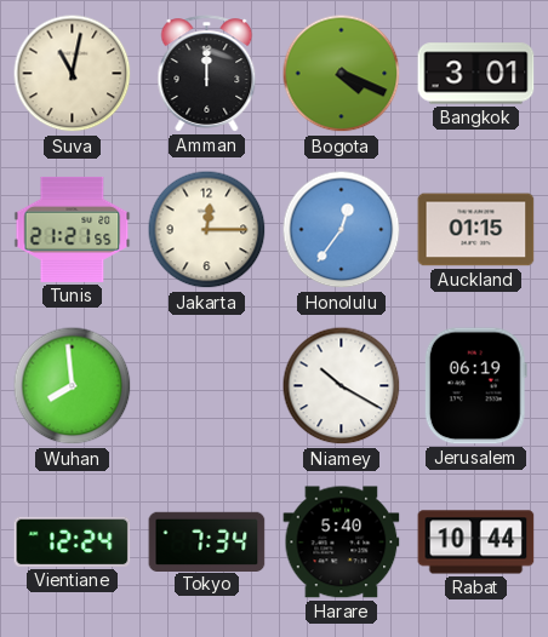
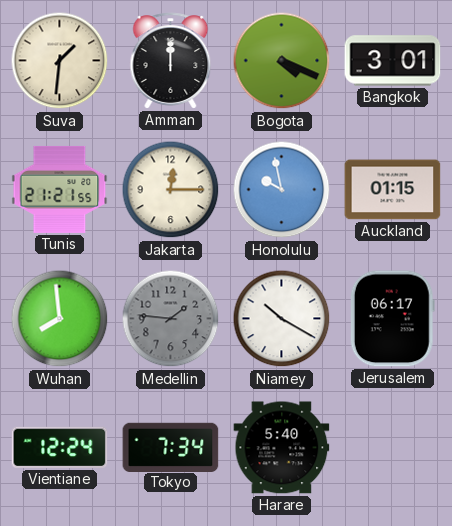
Suva: 11:02 -> 1:31
Honolulu: 12:36 -> 9:58
Medellin: none -> 1:46
Jerusalem: 06:19 -> 06:17
Rabat: 10:44 -> none
